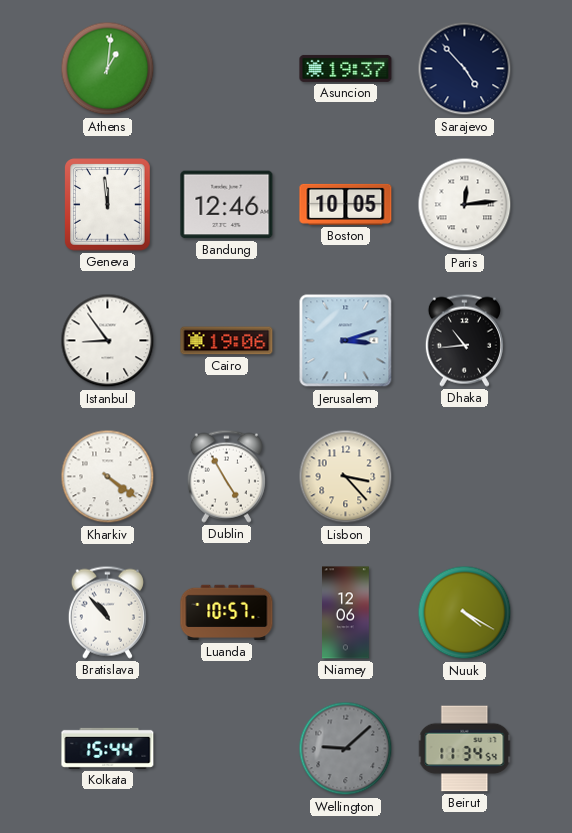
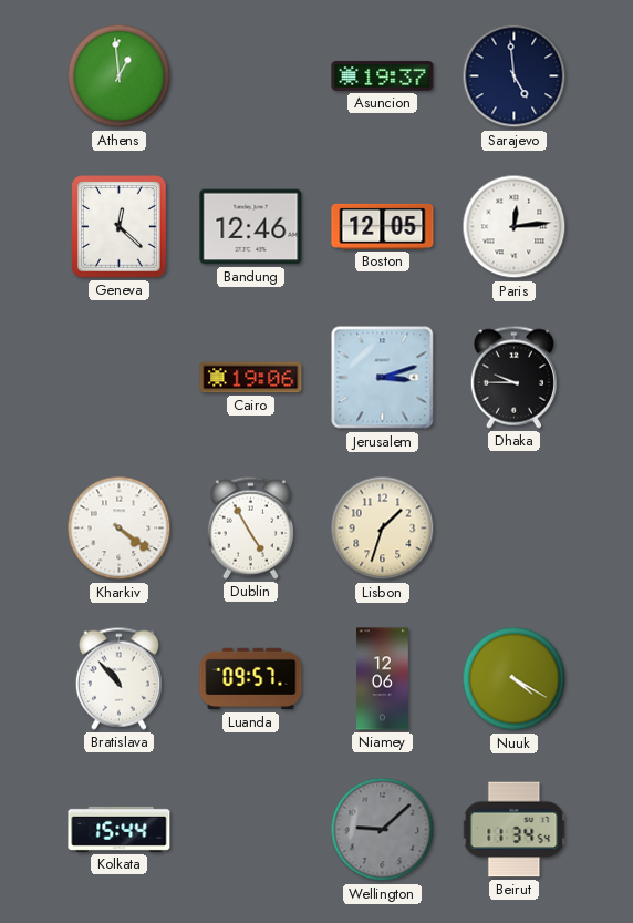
Athens: 1:01 -> 12:59
Sarajevo: 4:53 -> 4:59
Geneva: 11:59 -> 12:22
Boston: 10:05 -> 12:05
Istanbul: 8:54 -> none
Dhaka: 10:44 -> 9:45
Lisbon: 3:23 -> 1:33
Luanda: 10:57 -> 09:57
